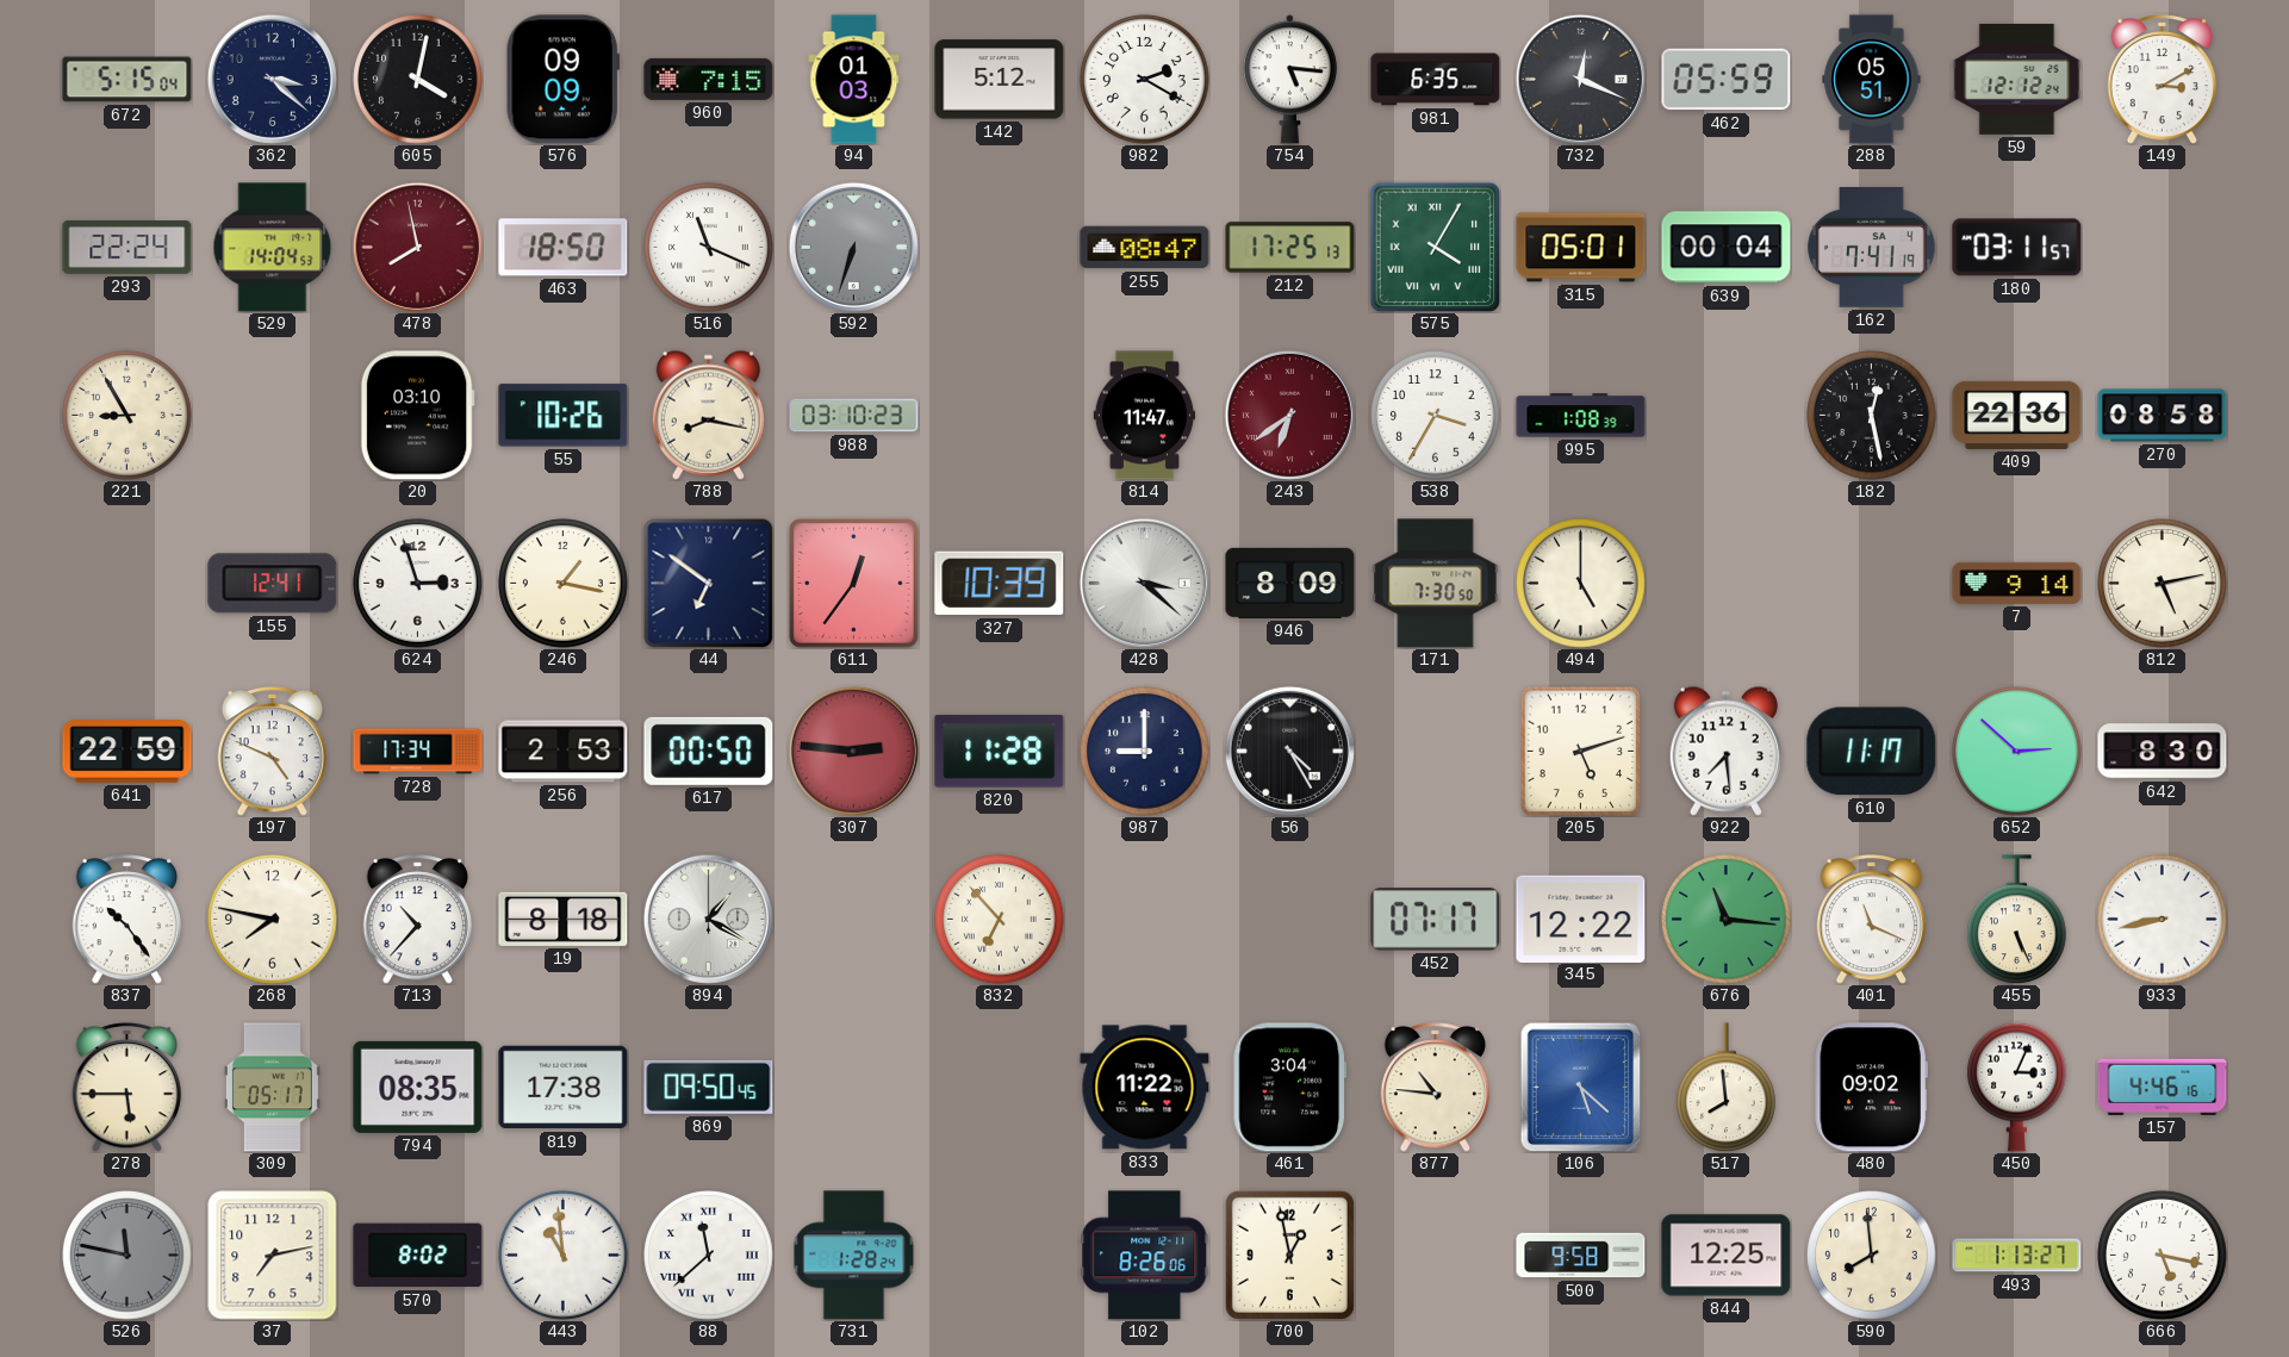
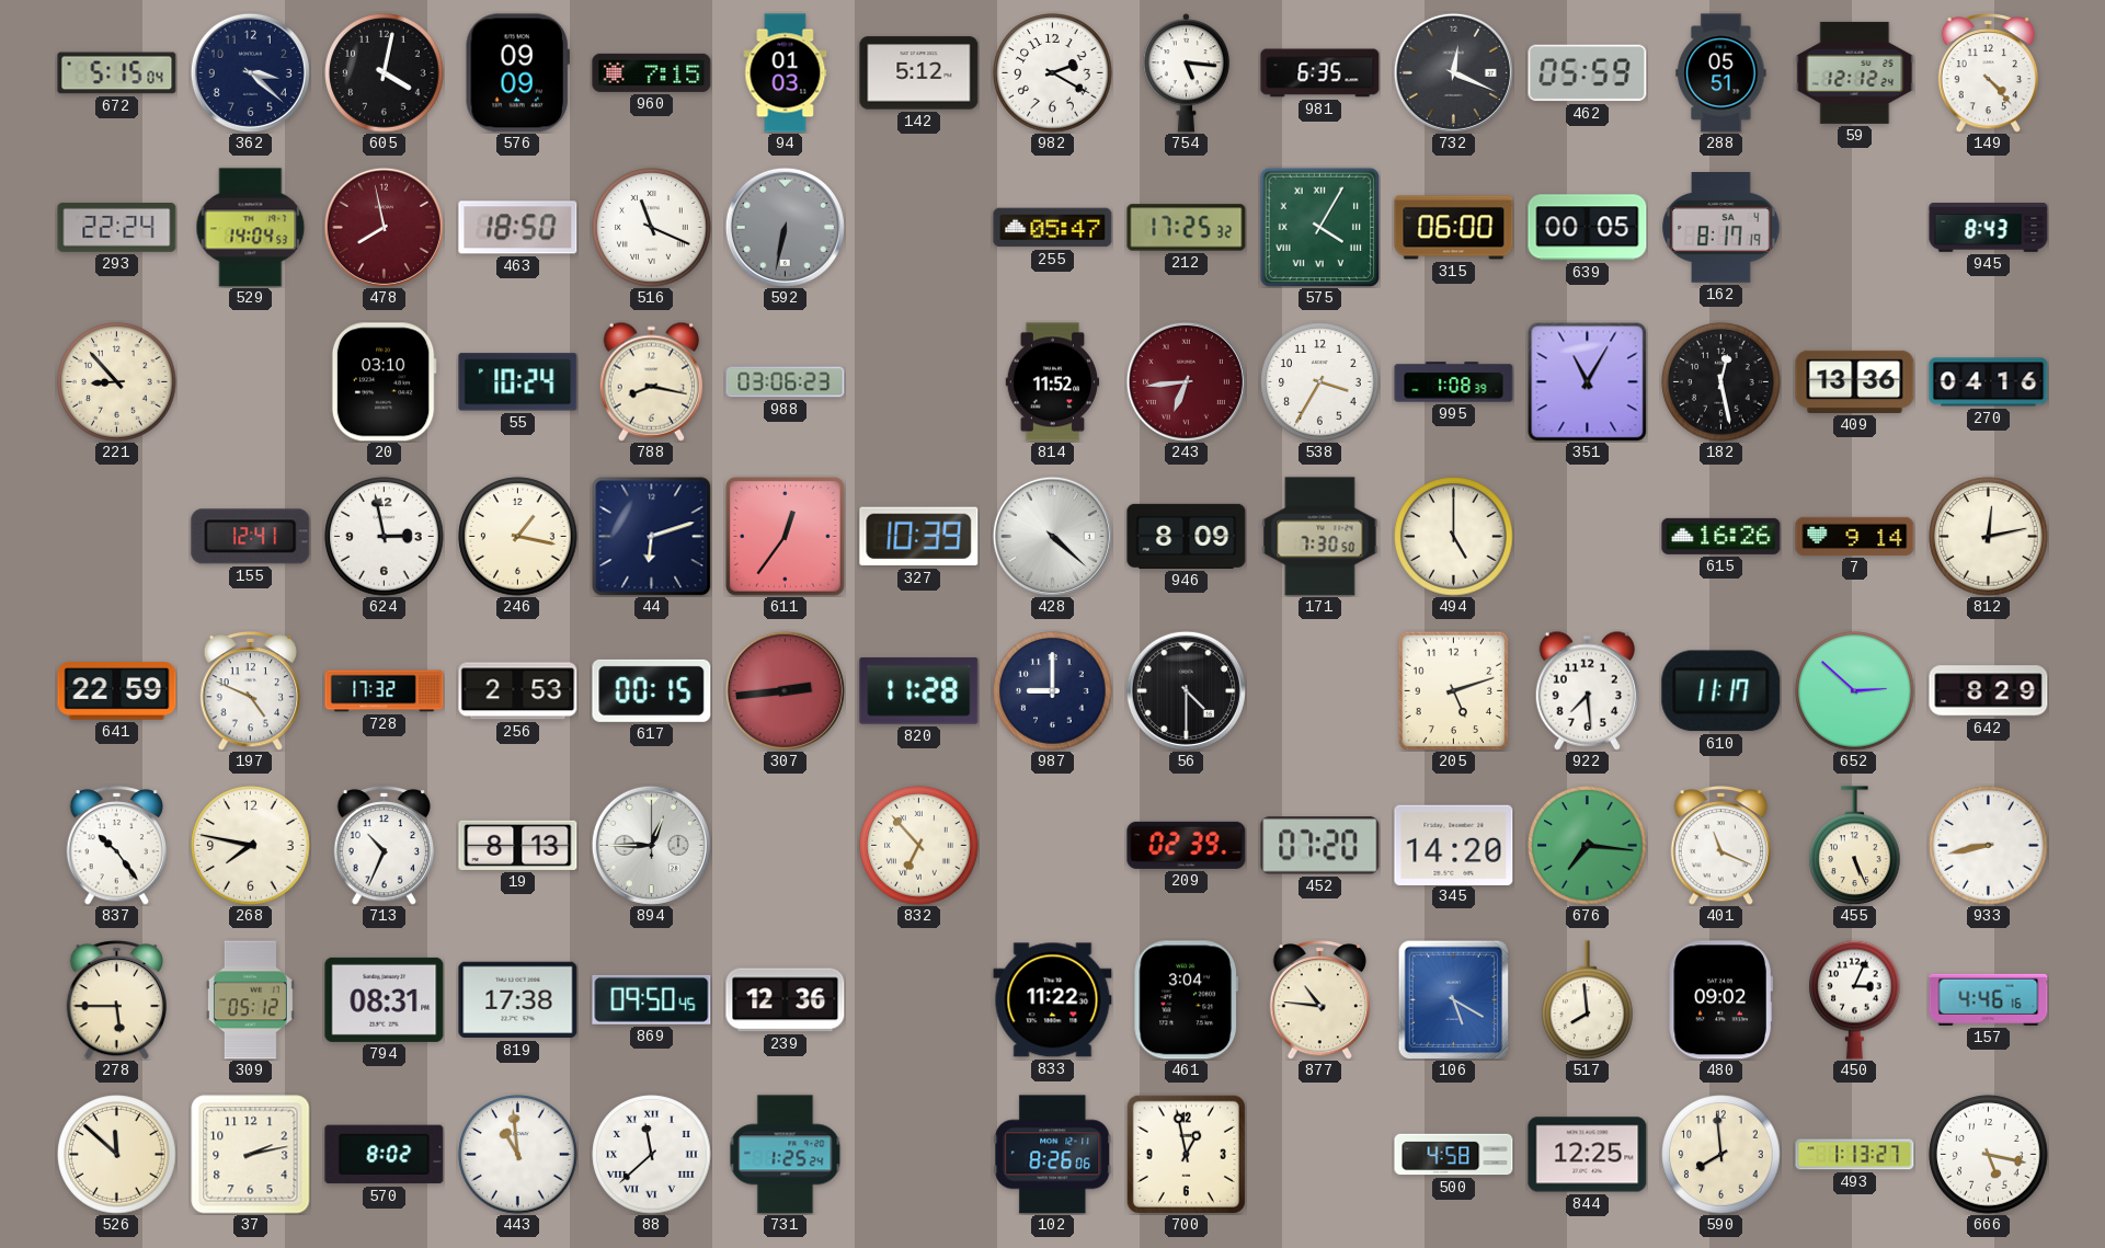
149: 3:10 -> 4:23
592: 6:33 -> 6:32
255: 08:47 -> 05:47
212: 17:25:13 -> 17:25:32
315: 05:01 -> 06:00
639: 00:04 -> 00:05
162: 7:41 -> 8:17
180: 03:11 -> none
945: none -> 8:43
221: 8:55 -> 8:53
55: 10:26 -> 10:24
988: 03:10 -> 03:06
814: 11:47 -> 11:52
243: 6:39 -> 6:44
351: none -> 11:05
409: 22:36 -> 13:36
270: 08:58 -> 04:16
624: 2:57 -> 2:58
44: 6:51 -> 6:12
428: 3:22 -> 4:22
615: none -> 16:26
812: 5:13 -> 12:13
728: 17:34 -> 17:32
617: 00:50 -> 00:15
307: 2:46 -> 2:44
56: 4:25 -> 4:30
642: 8:30 -> 8:29
713: 10:37 -> 10:34
19: 8:18 -> 8:13
894: 1:20 -> 12:45
209: none -> 02:39
452: 07:17 -> 07:20
345: 12:22 -> 14:20
676: 11:16 -> 7:16
309: 05:17 -> 05:12
794: 08:35 -> 08:31
239: none -> 12:36
106: 5:22 -> 5:20
526: 11:47 -> 11:52
526 dial: grey -> cream
37: 7:13 -> 2:13
731: 1:28 -> 1:25
500: 9:58 -> 4:58
